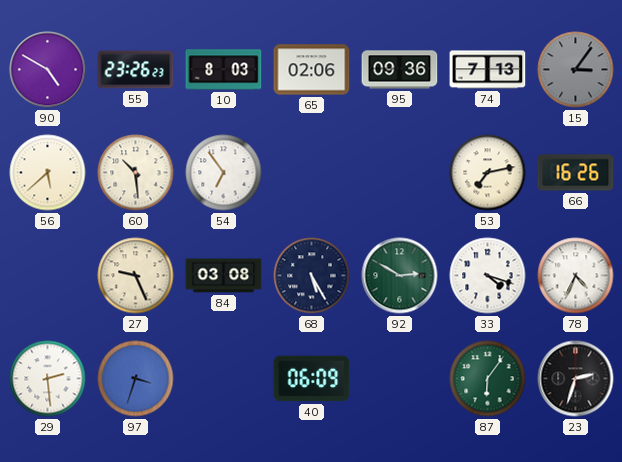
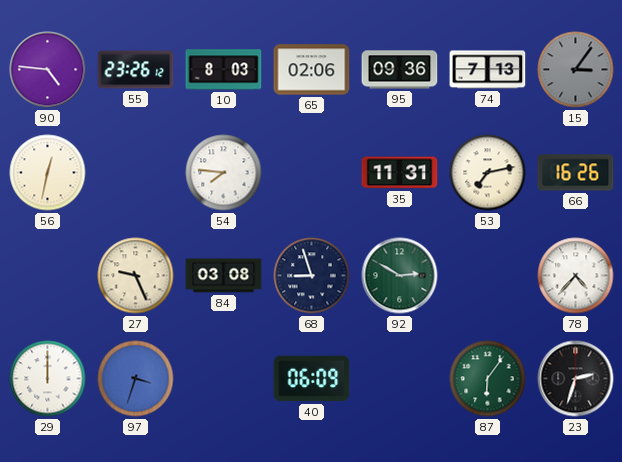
90: 4:50 -> 4:46
55: 23:26:23 -> 23:26:12
56: 5:38 -> 12:32
60: 10:29 -> none
54: 6:54 -> 7:46
35: none -> 11:31
68: 5:25 -> 8:57
33: 4:18 -> none
78: 4:34 -> 4:37
29: 2:29 -> 12:00
